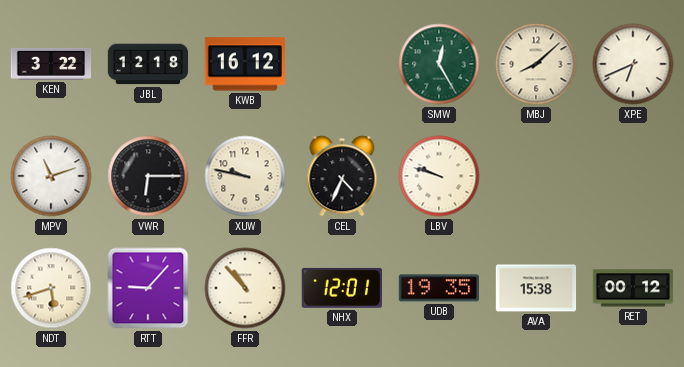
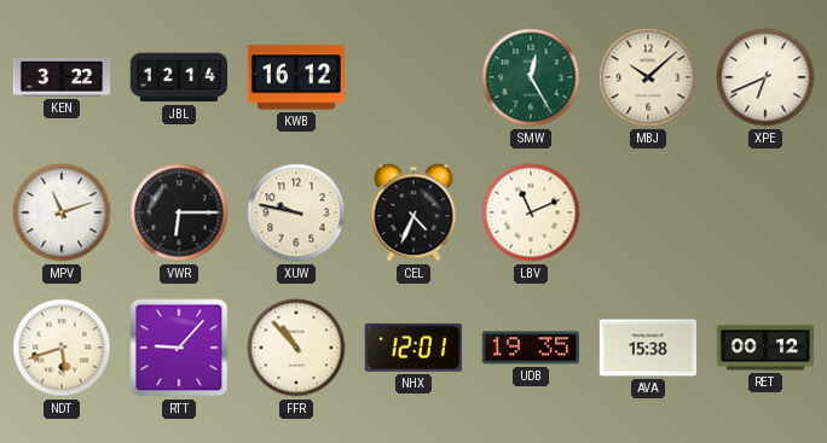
JBL: 12:18 -> 12:14
MBJ: 8:08 -> 10:08
LBV: 9:48 -> 11:11
